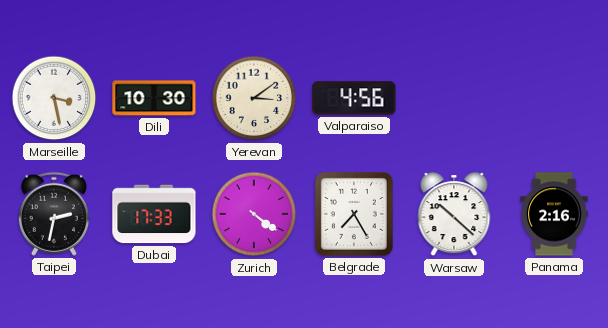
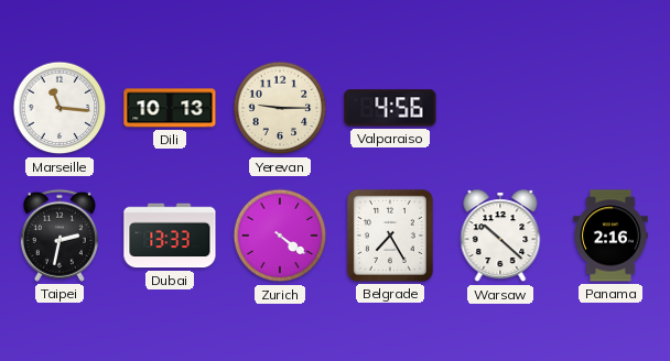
Marseille: 3:28 -> 11:16
Dili: 10:30 -> 10:13
Yerevan: 3:09 -> 9:15
Dubai: 17:33 -> 13:33
